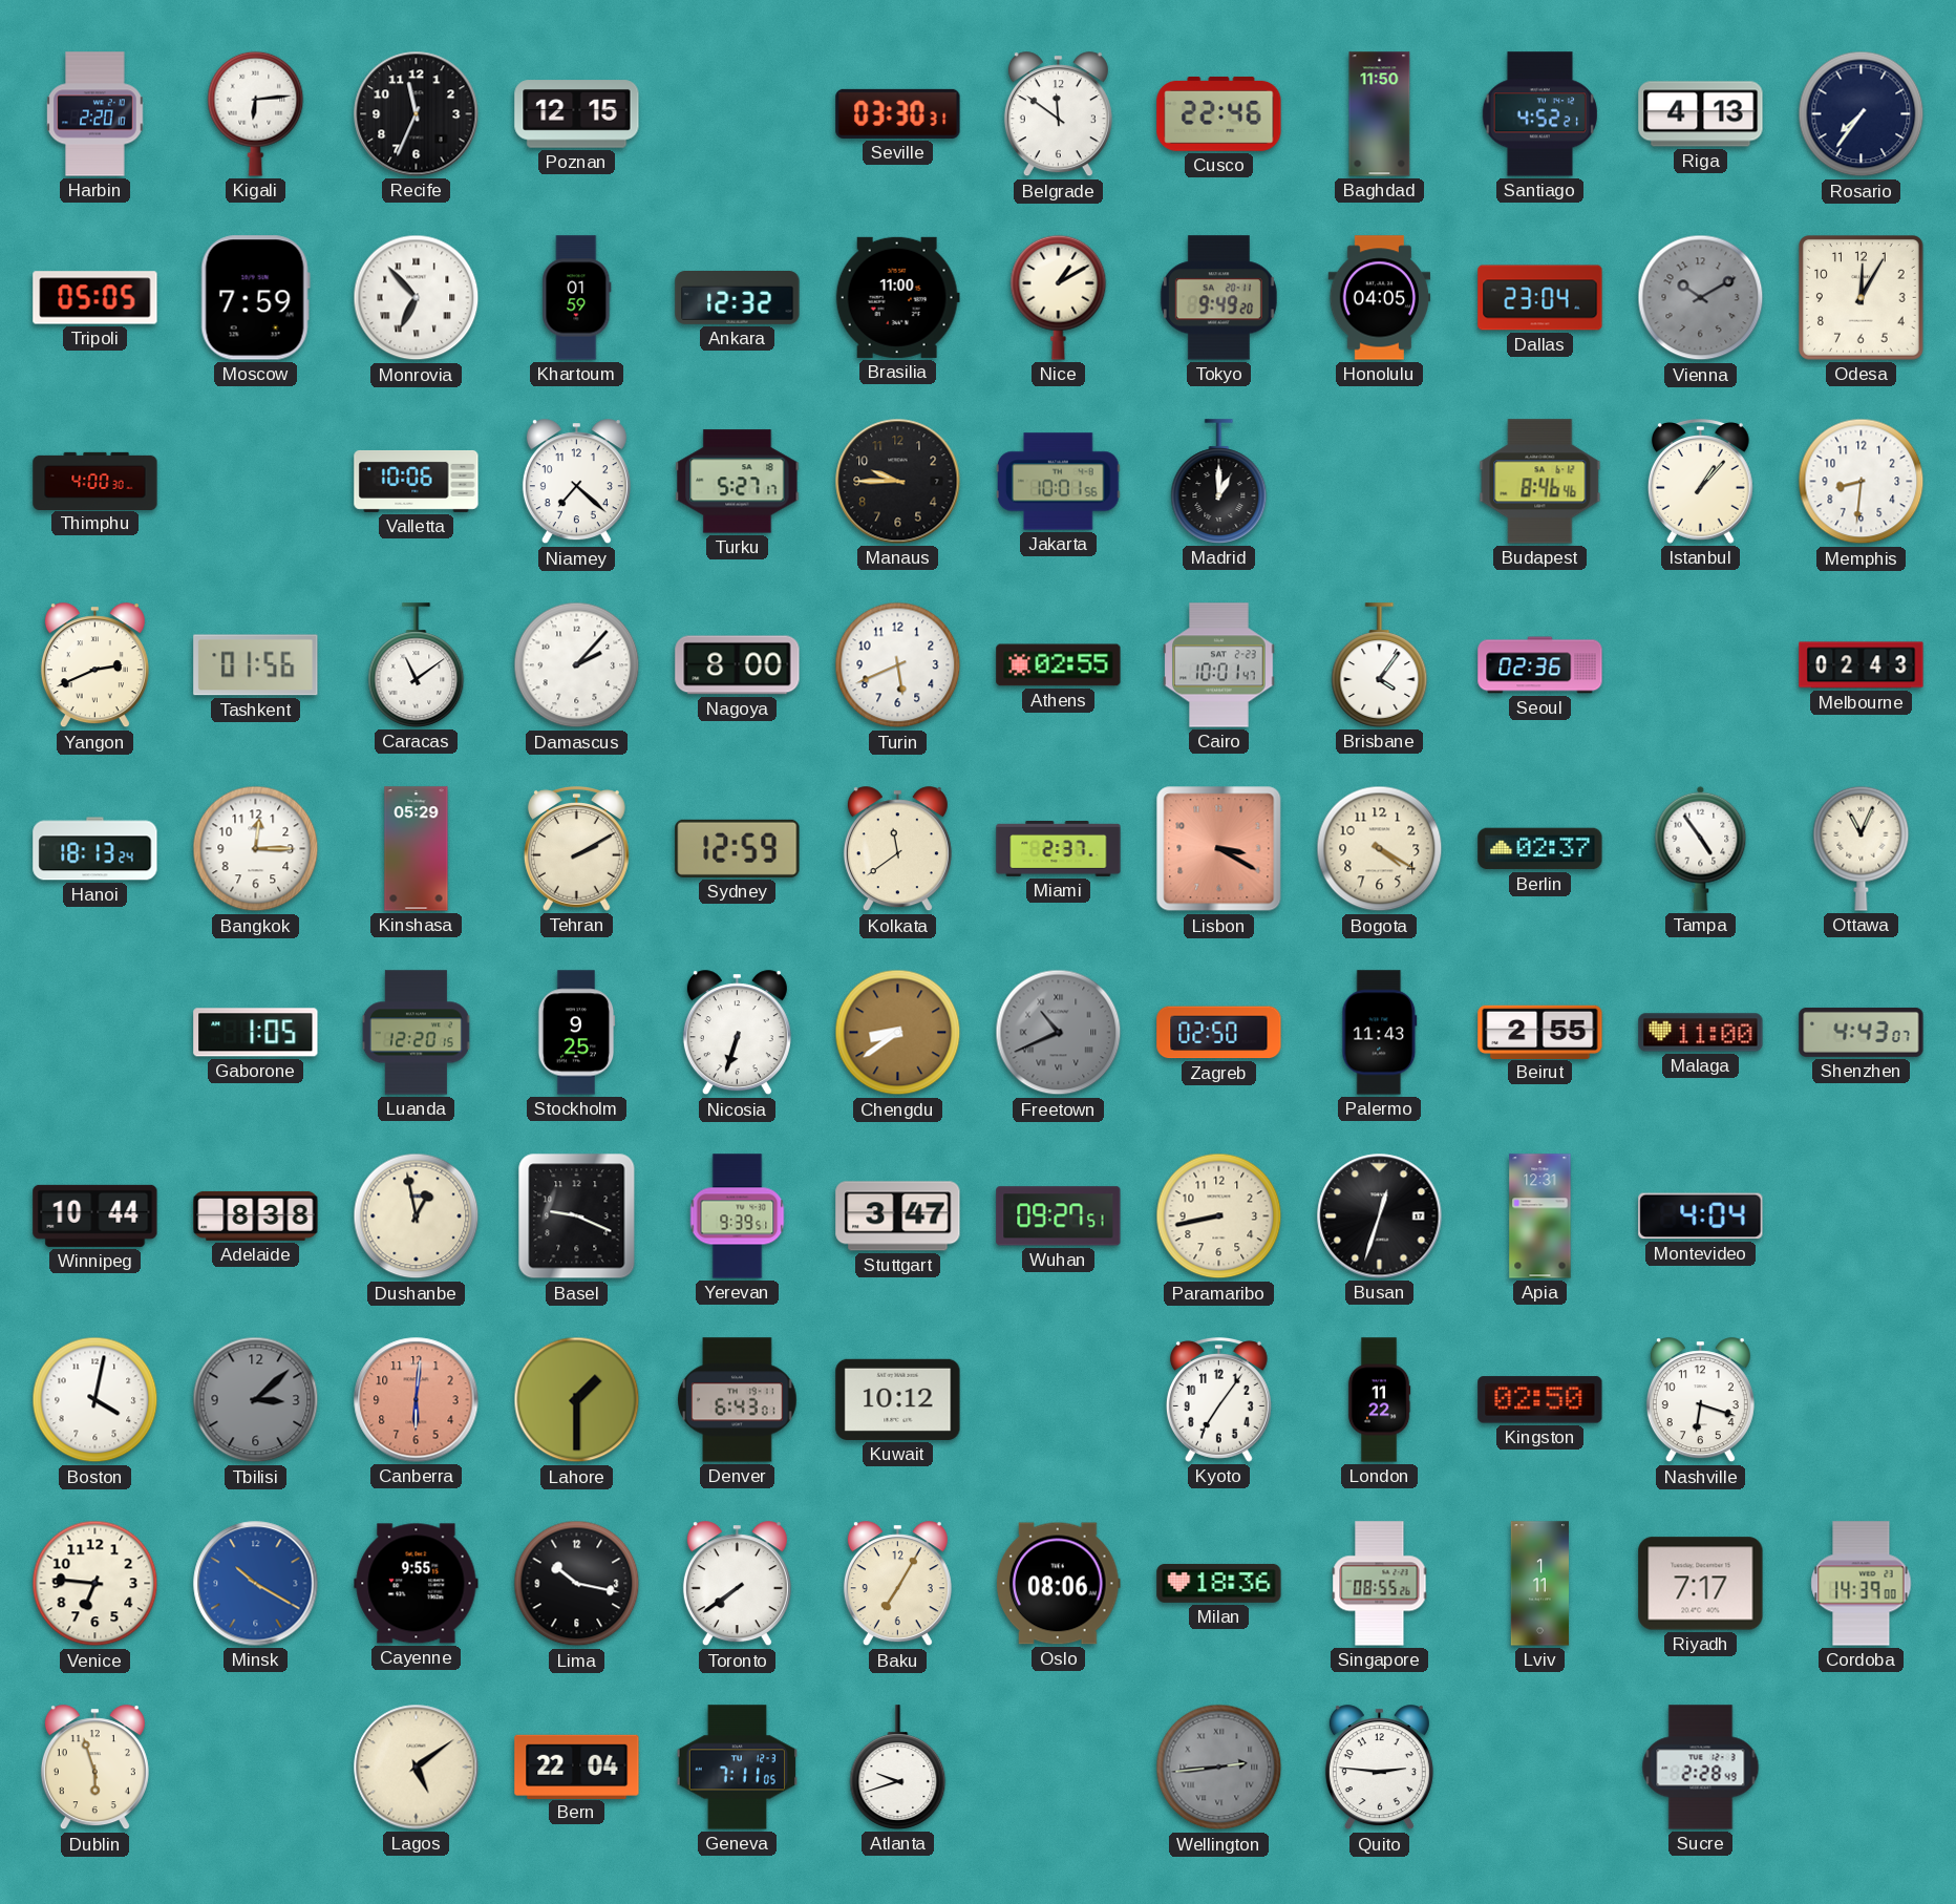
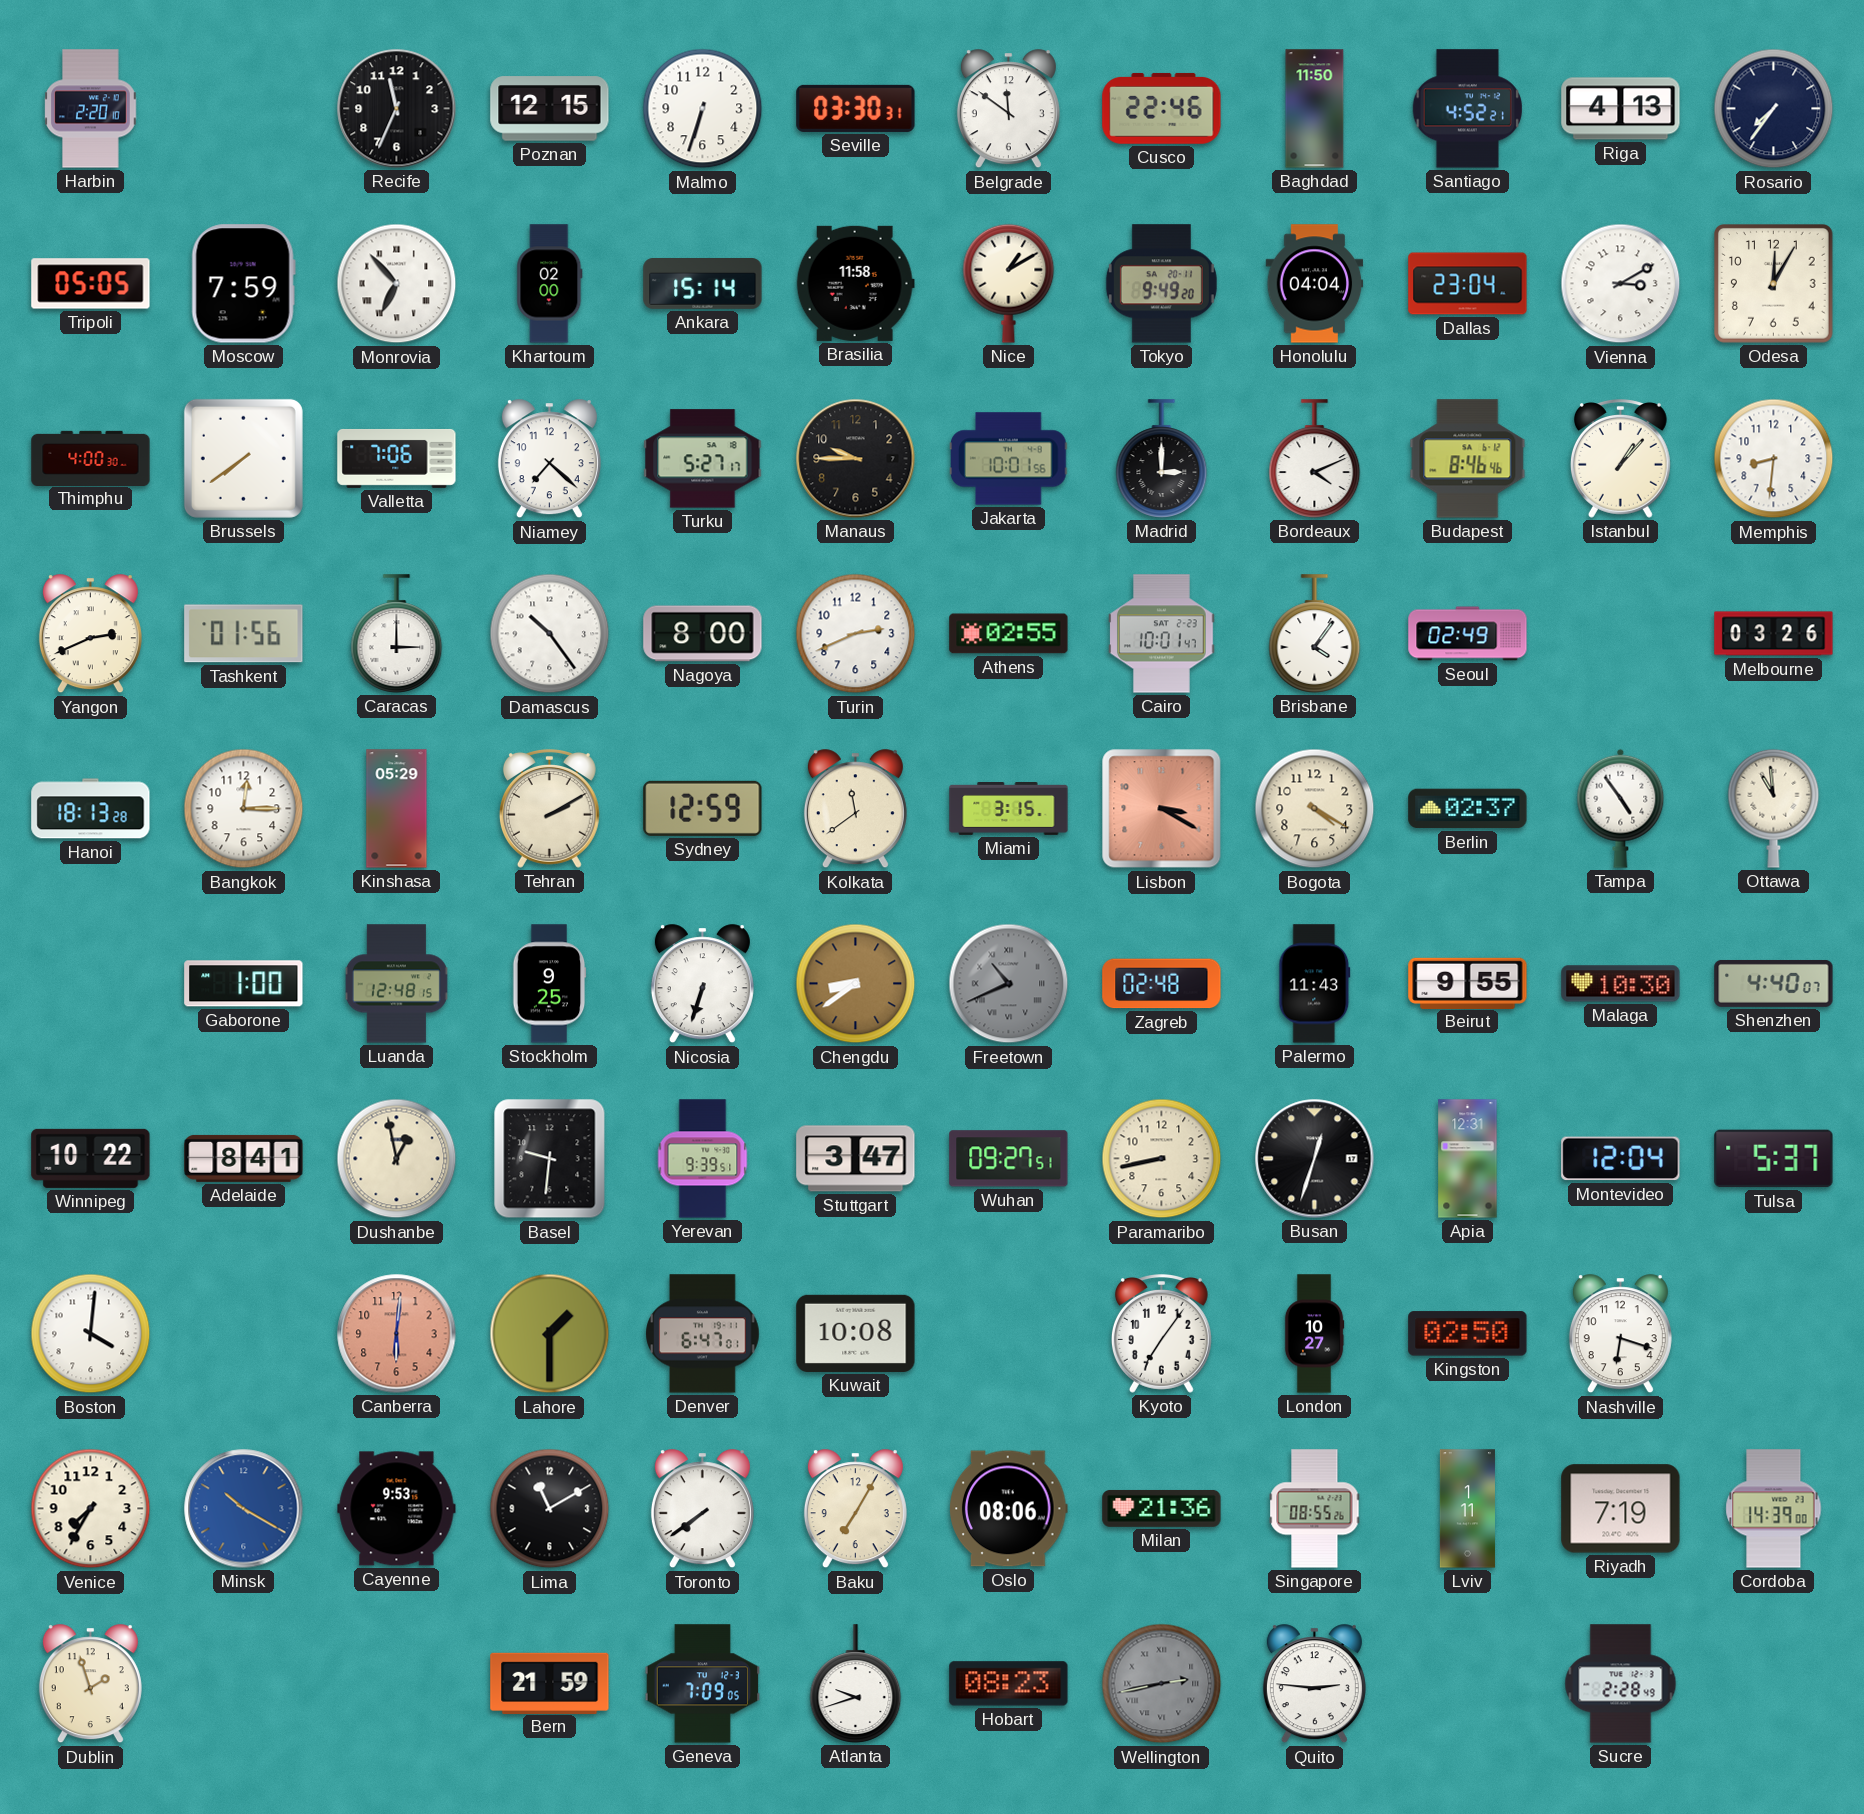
Kigali: 6:14 -> none
Malmo: none -> 6:33
Khartoum: 01:59 -> 02:00
Ankara: 12:32 -> 15:14
Brasilia: 11:00 -> 11:58
Honolulu: 04:05 -> 04:04
Vienna: 10:10 -> 3:10
Vienna dial: grey -> white
Brussels: none -> 7:39
Valletta: 10:06 -> 7:06
Madrid: 1:00 -> 3:00
Bordeaux: none -> 4:11
Caracas: 11:09 -> 3:00
Damascus: 2:07 -> 10:24
Turin: 5:41 -> 2:41
Seoul: 02:36 -> 02:49
Melbourne: 02:43 -> 03:26
Hanoi: 18:13:24 -> 18:13:28
Miami: 2:37 -> 3:15
Ottawa: 11:04 -> 10:59
Gaborone: 1:05 -> 1:00
Luanda: 12:20 -> 12:48
Zagreb: 02:50 -> 02:48
Beirut: 2:55 -> 9:55
Malaga: 11:00 -> 10:30
Shenzhen: 4:43 -> 4:40
Winnipeg: 10:44 -> 10:22
Adelaide: 8:38 -> 8:41
Basel: 9:19 -> 9:31
Montevideo: 4:04 -> 12:04
Tulsa: none -> 5:37
Boston: 4:02 -> 4:01
Tbilisi: 3:08 -> none
Denver: 6:43 -> 6:47
Kuwait: 10:12 -> 10:08
London: 11:22 -> 10:27
Venice: 6:46 -> 7:35
Cayenne: 9:55 -> 9:53
Lima: 10:17 -> 11:10
Milan: 18:36 -> 21:36
Riyadh: 7:17 -> 7:19
Dublin: 5:57 -> 1:57
Lagos: 5:09 -> none
Bern: 22:04 -> 21:59
Geneva: 7:11 -> 7:09
Hobart: none -> 08:23
Wellington: 2:44 -> 2:43
